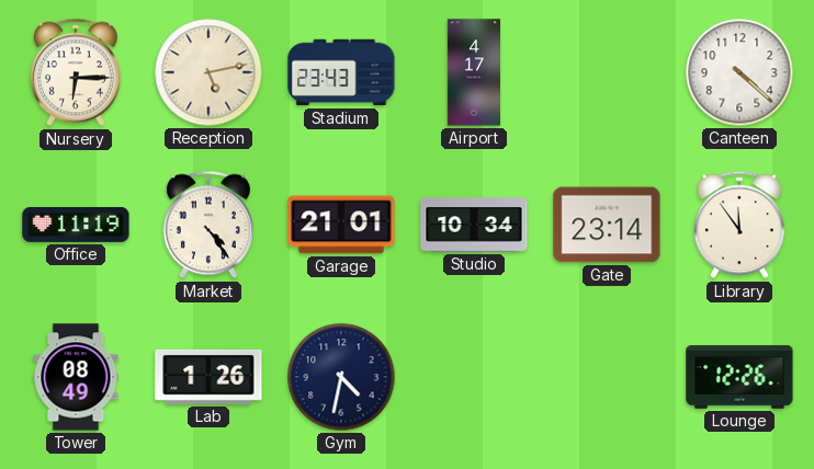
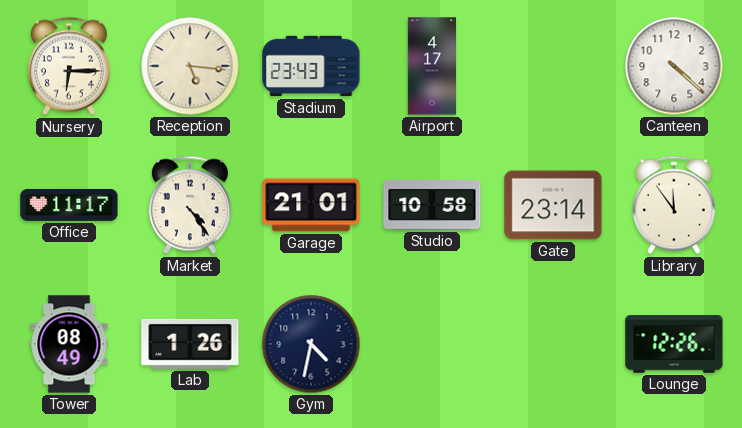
Reception: 5:13 -> 5:16
Office: 11:19 -> 11:17
Studio: 10:34 -> 10:58
